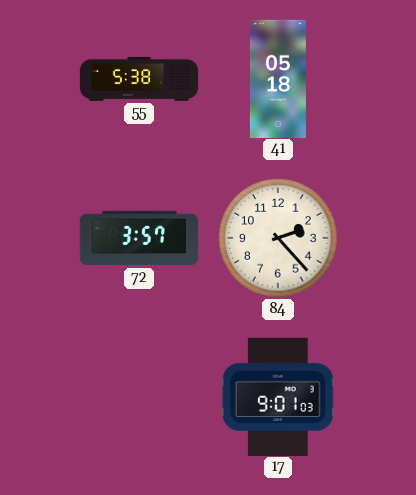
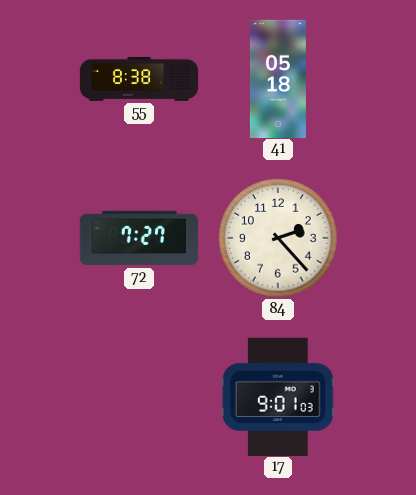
55: 5:38 -> 8:38
72: 3:57 -> 7:27
